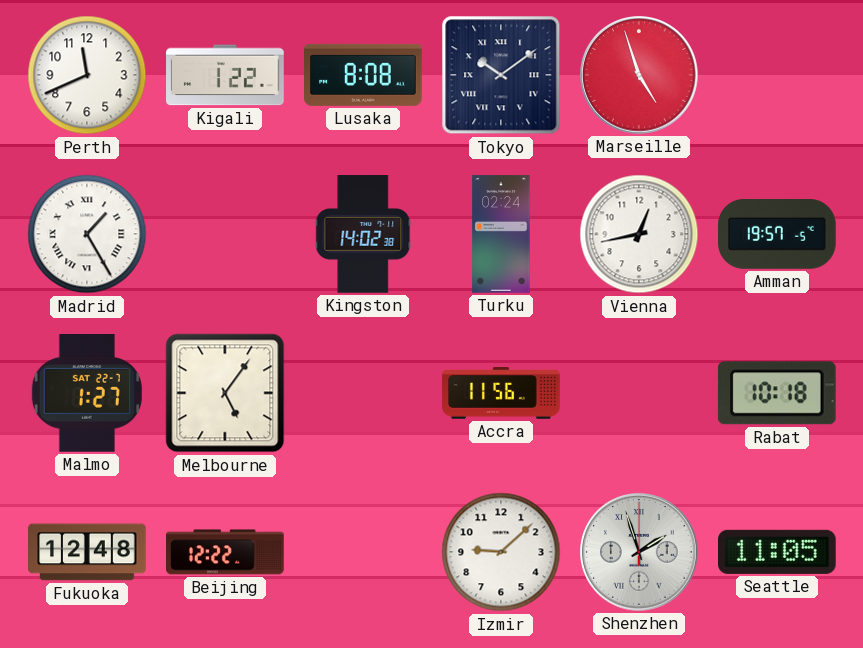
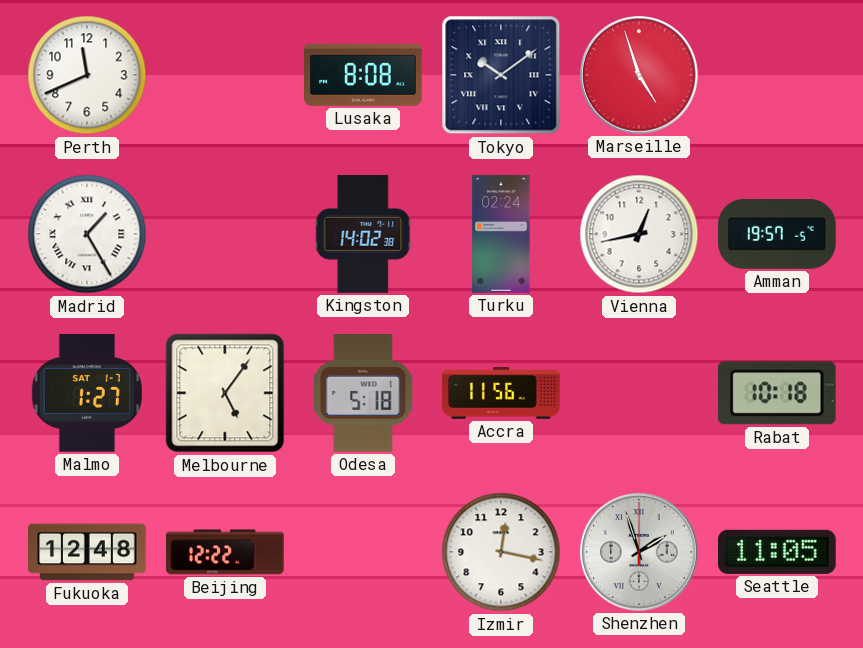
Kigali: 1:22 -> none
Malmo date: SAT 22-7 -> SAT 1-7
Odesa: none -> 5:18
Izmir: 9:08 -> 12:17
